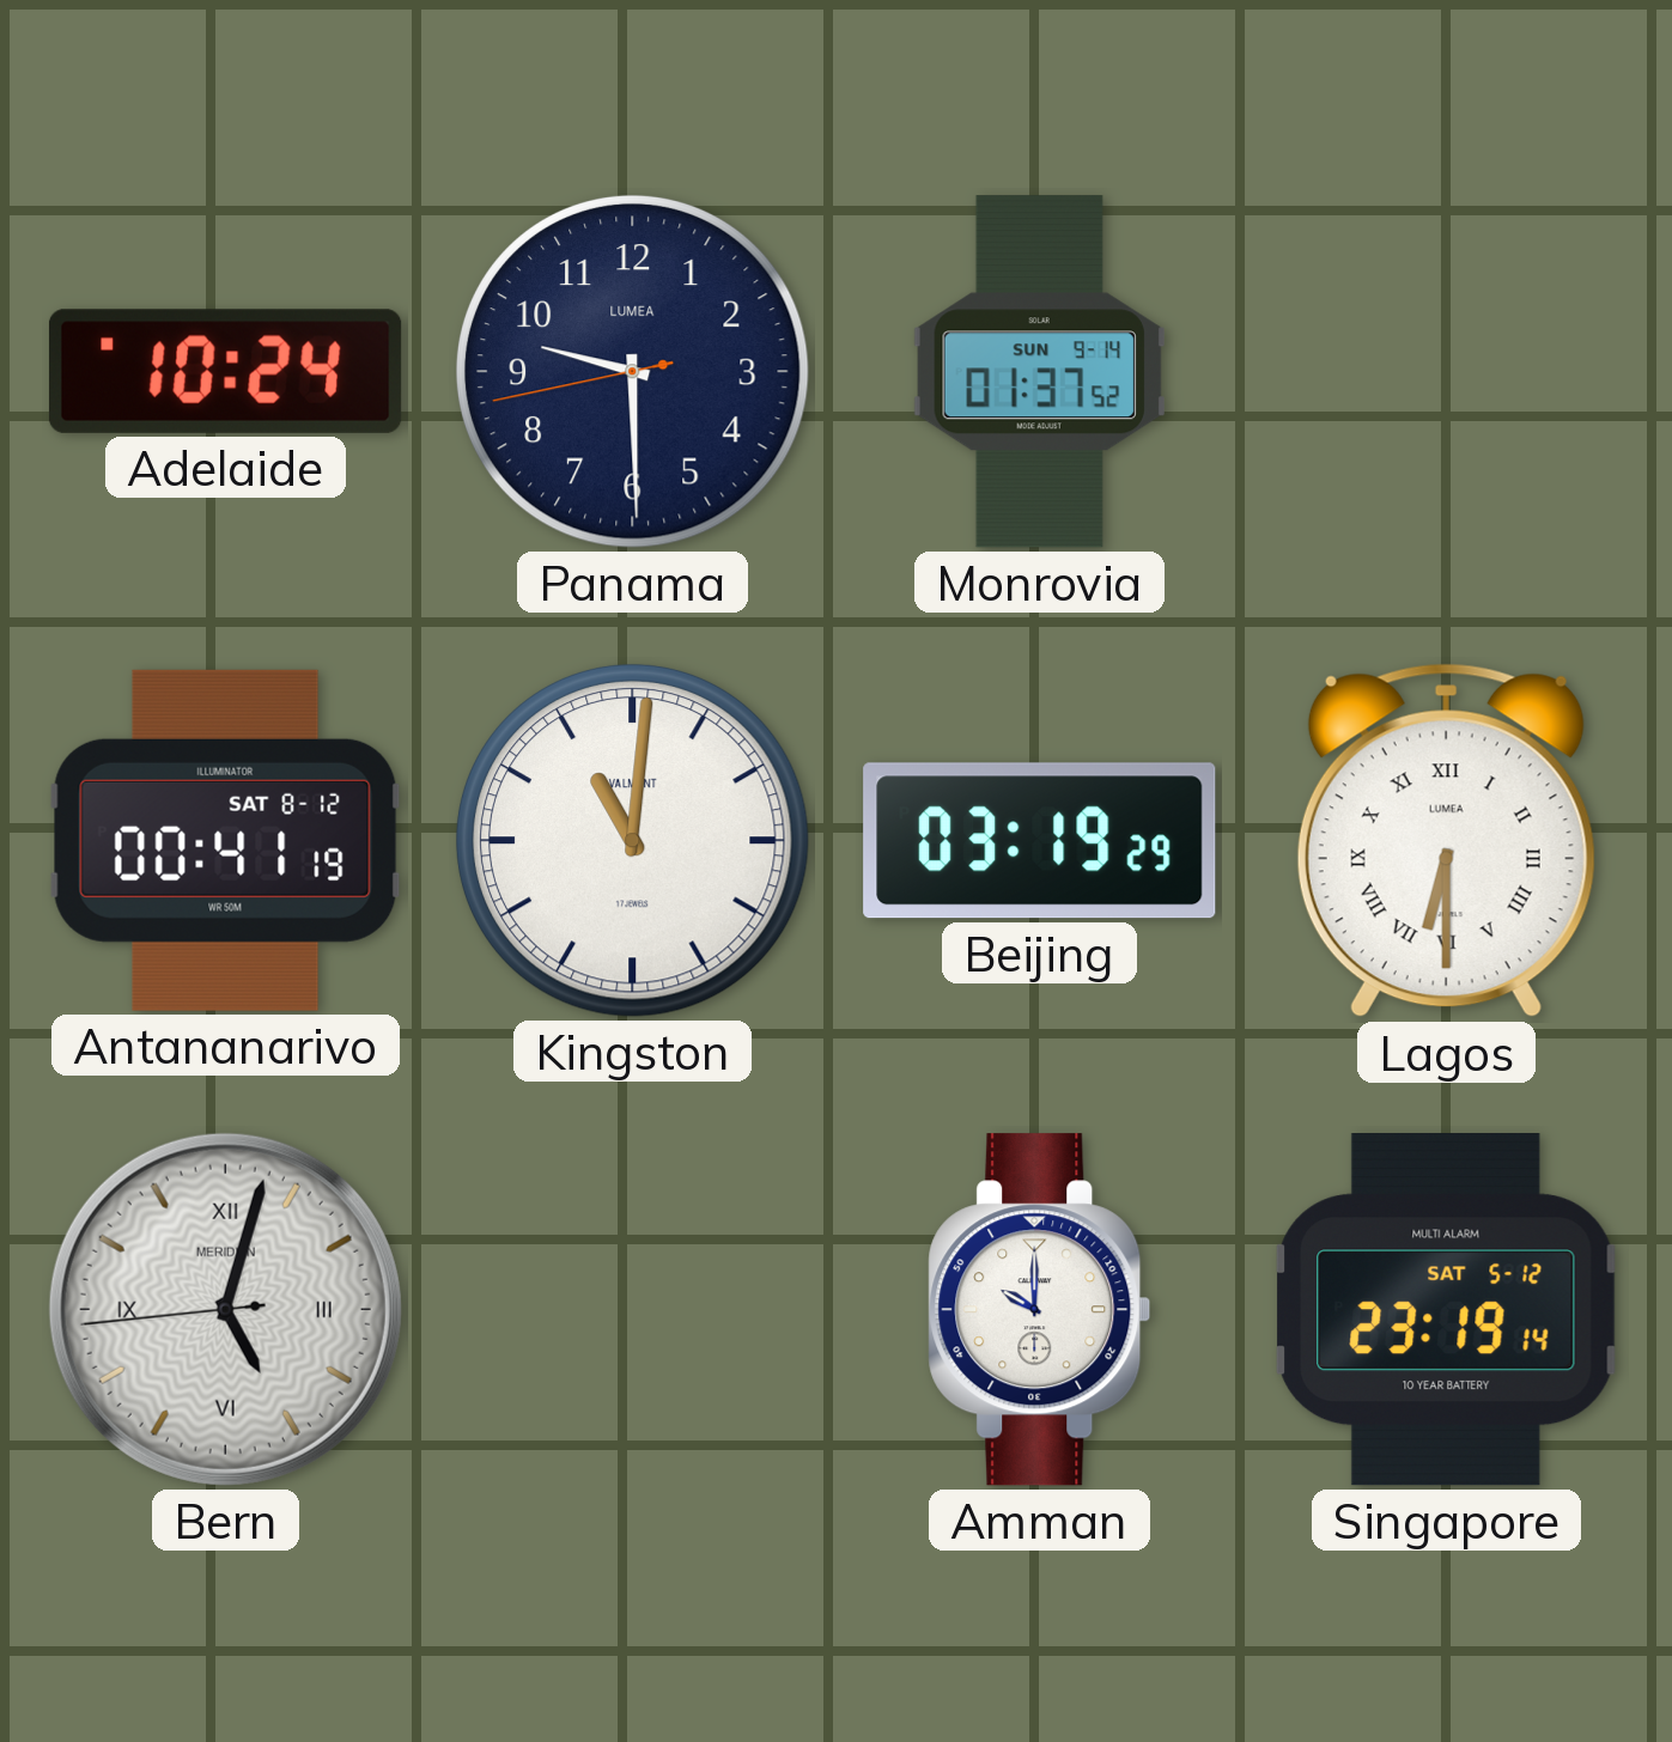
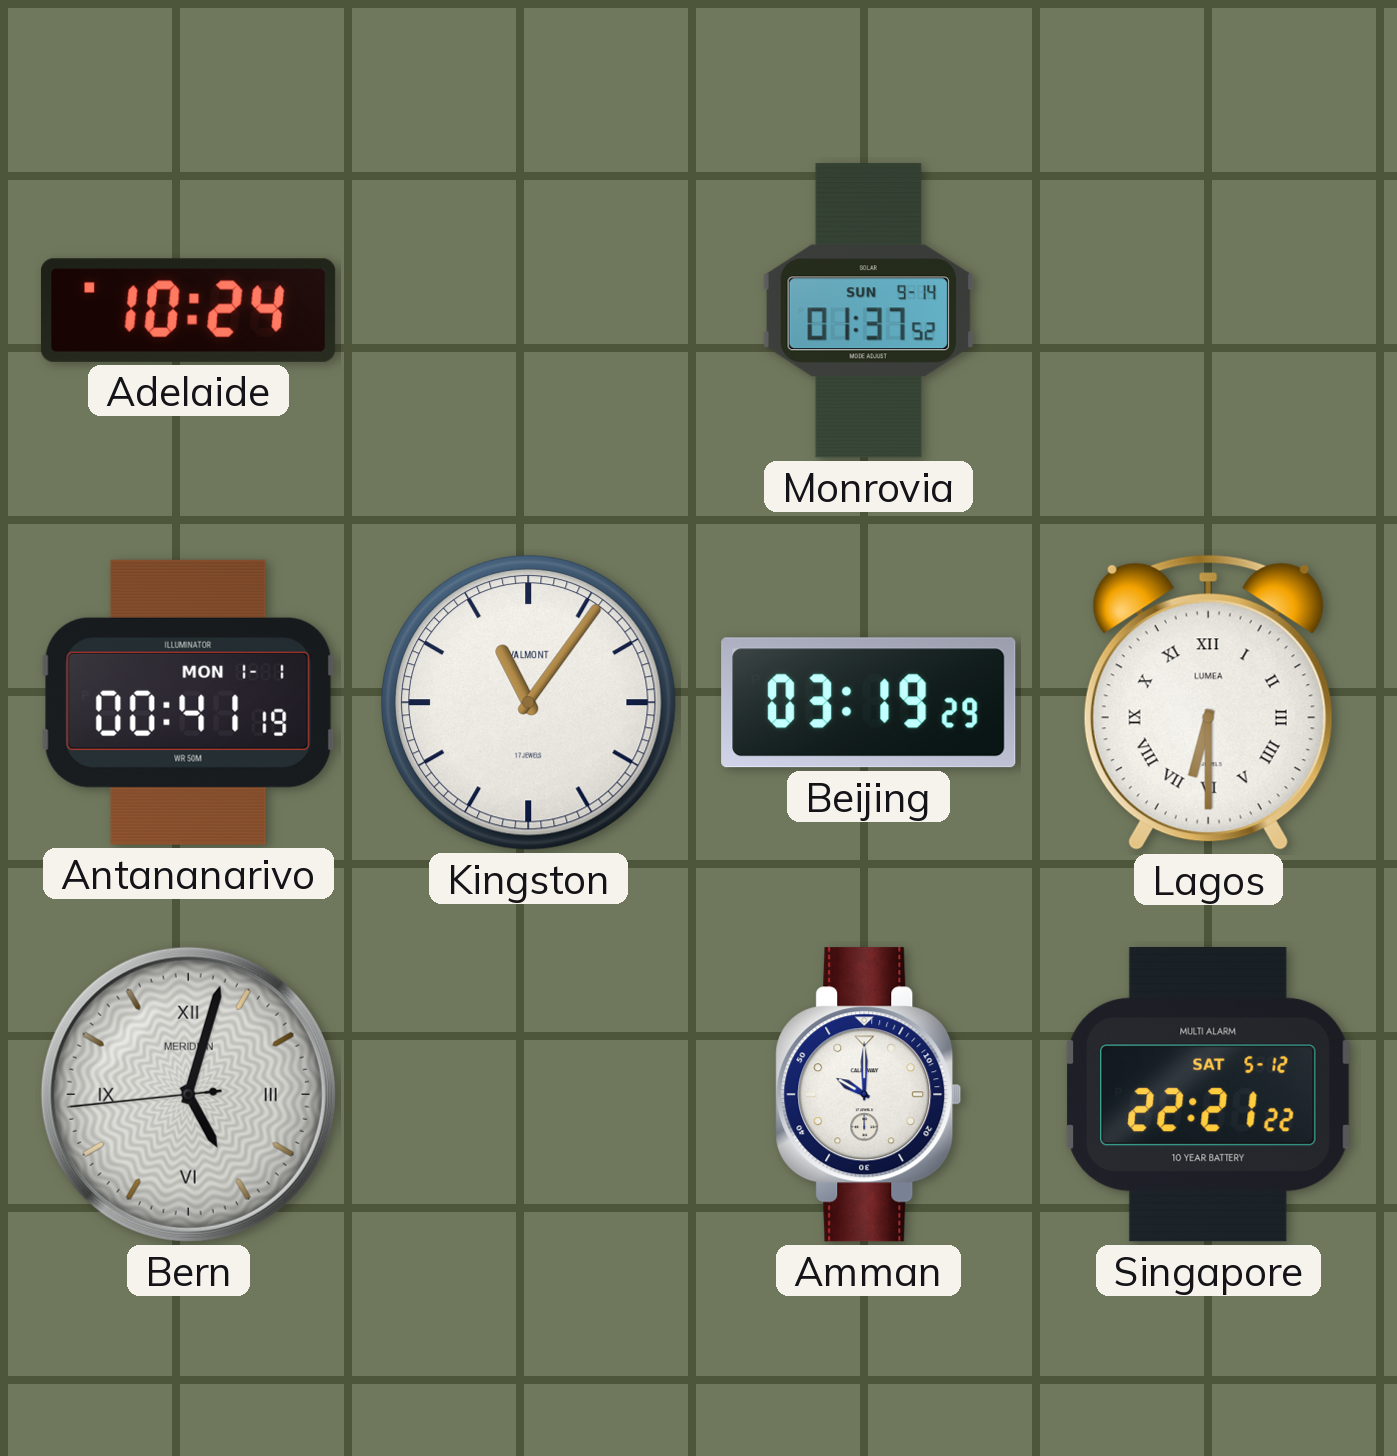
Panama: 9:29 -> none
Antananarivo date: SAT 8-12 -> MON 1-1
Kingston: 11:01 -> 11:06
Singapore: 23:19 -> 22:21
